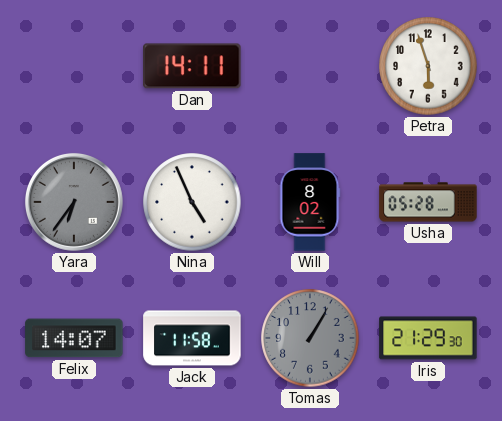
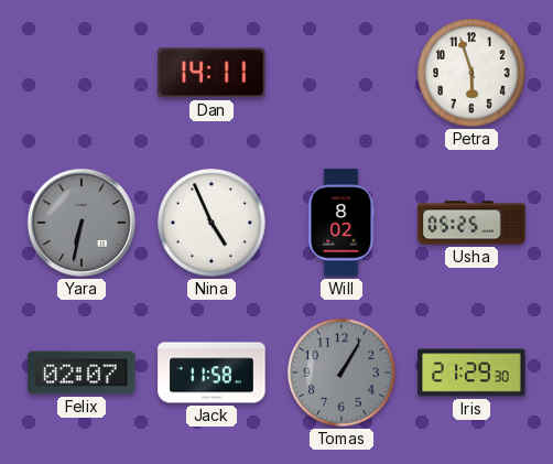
Yara: 6:36 -> 6:32
Usha: 05:28 -> 05:25
Felix: 14:07 -> 02:07
